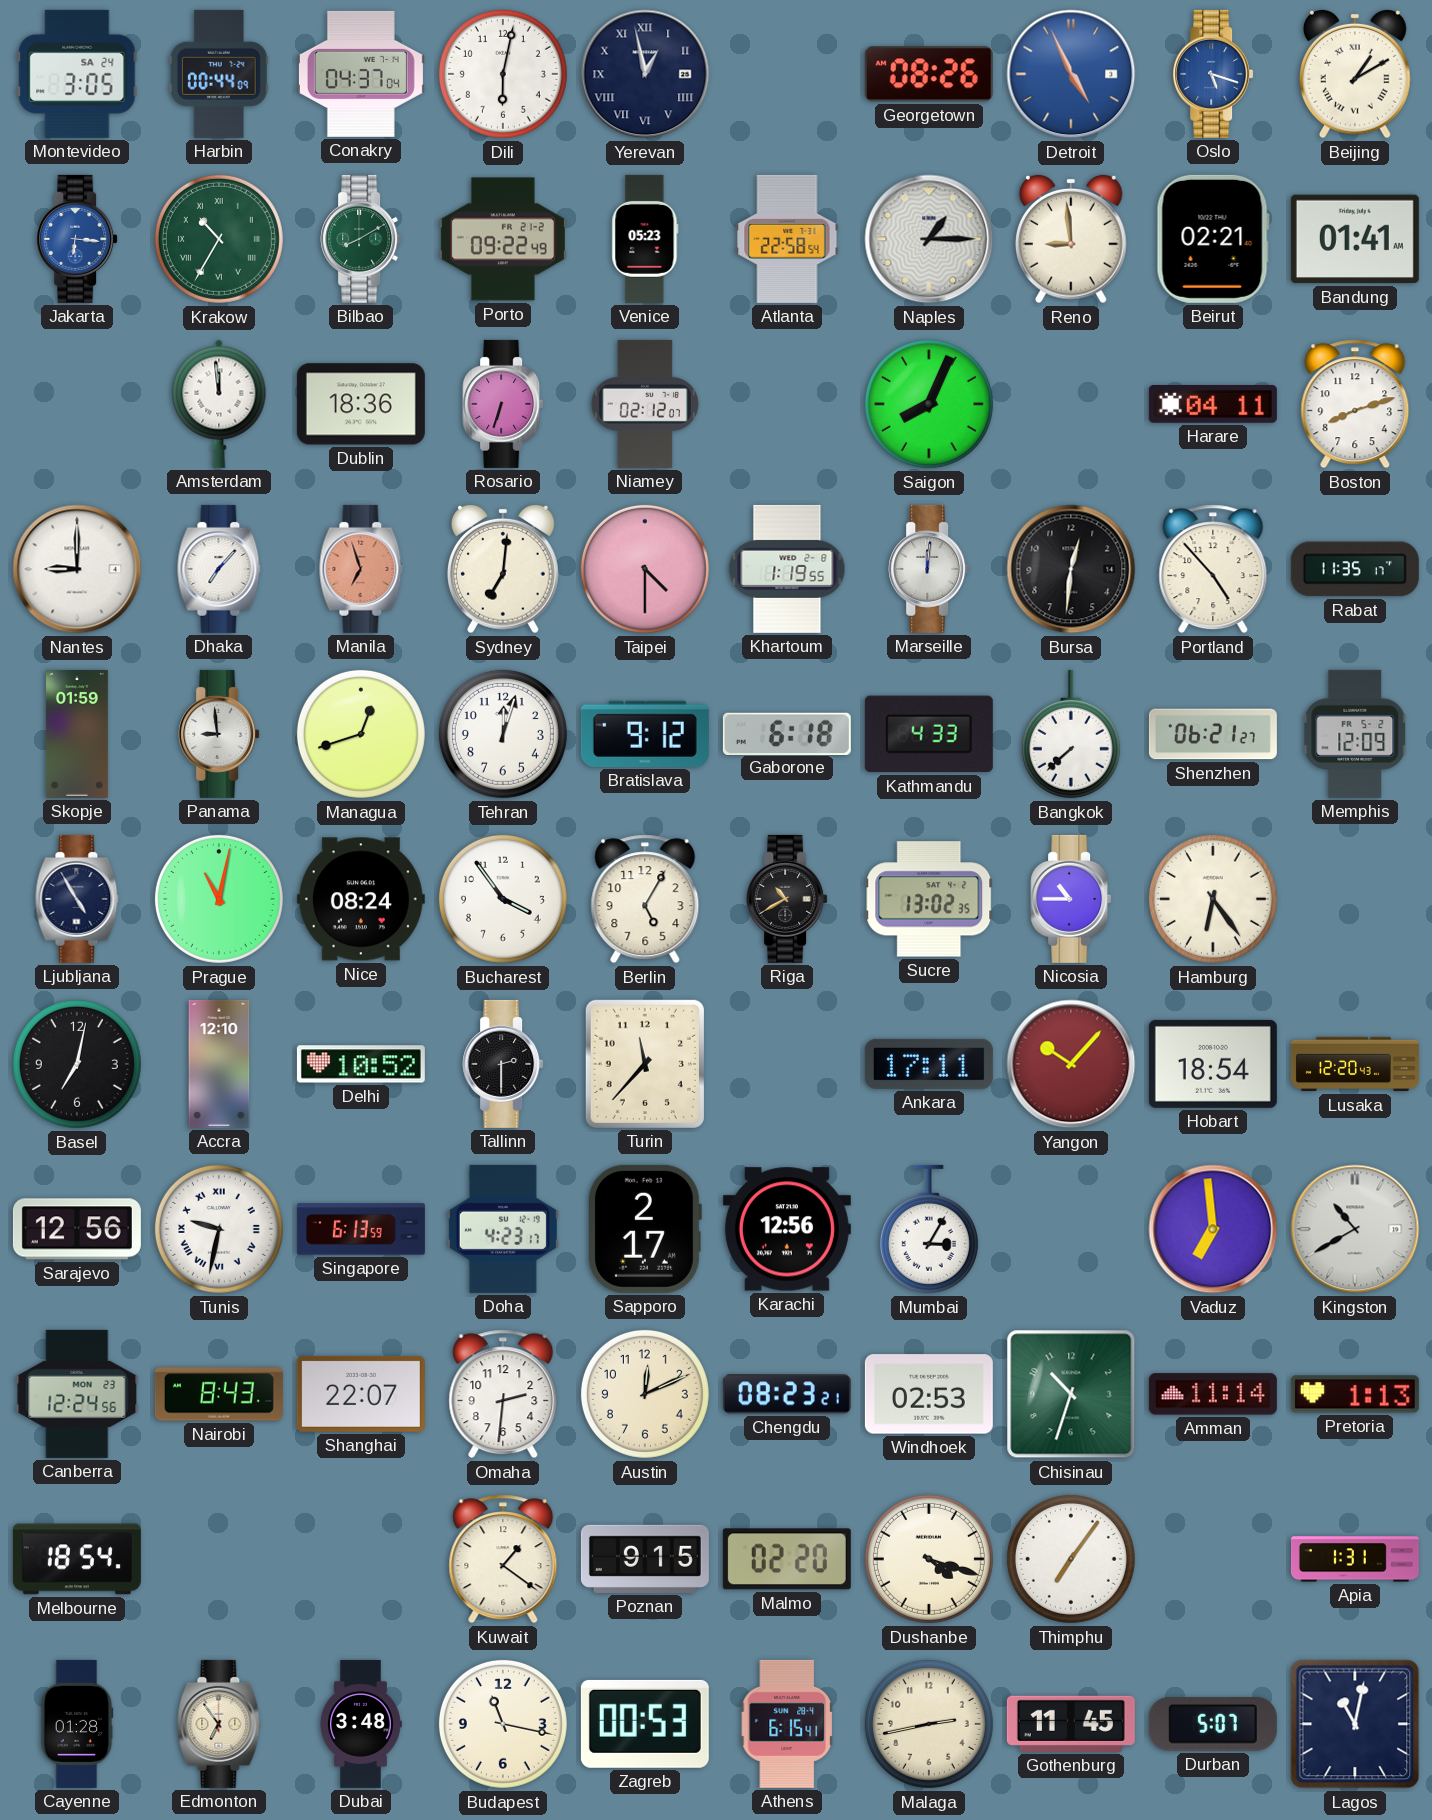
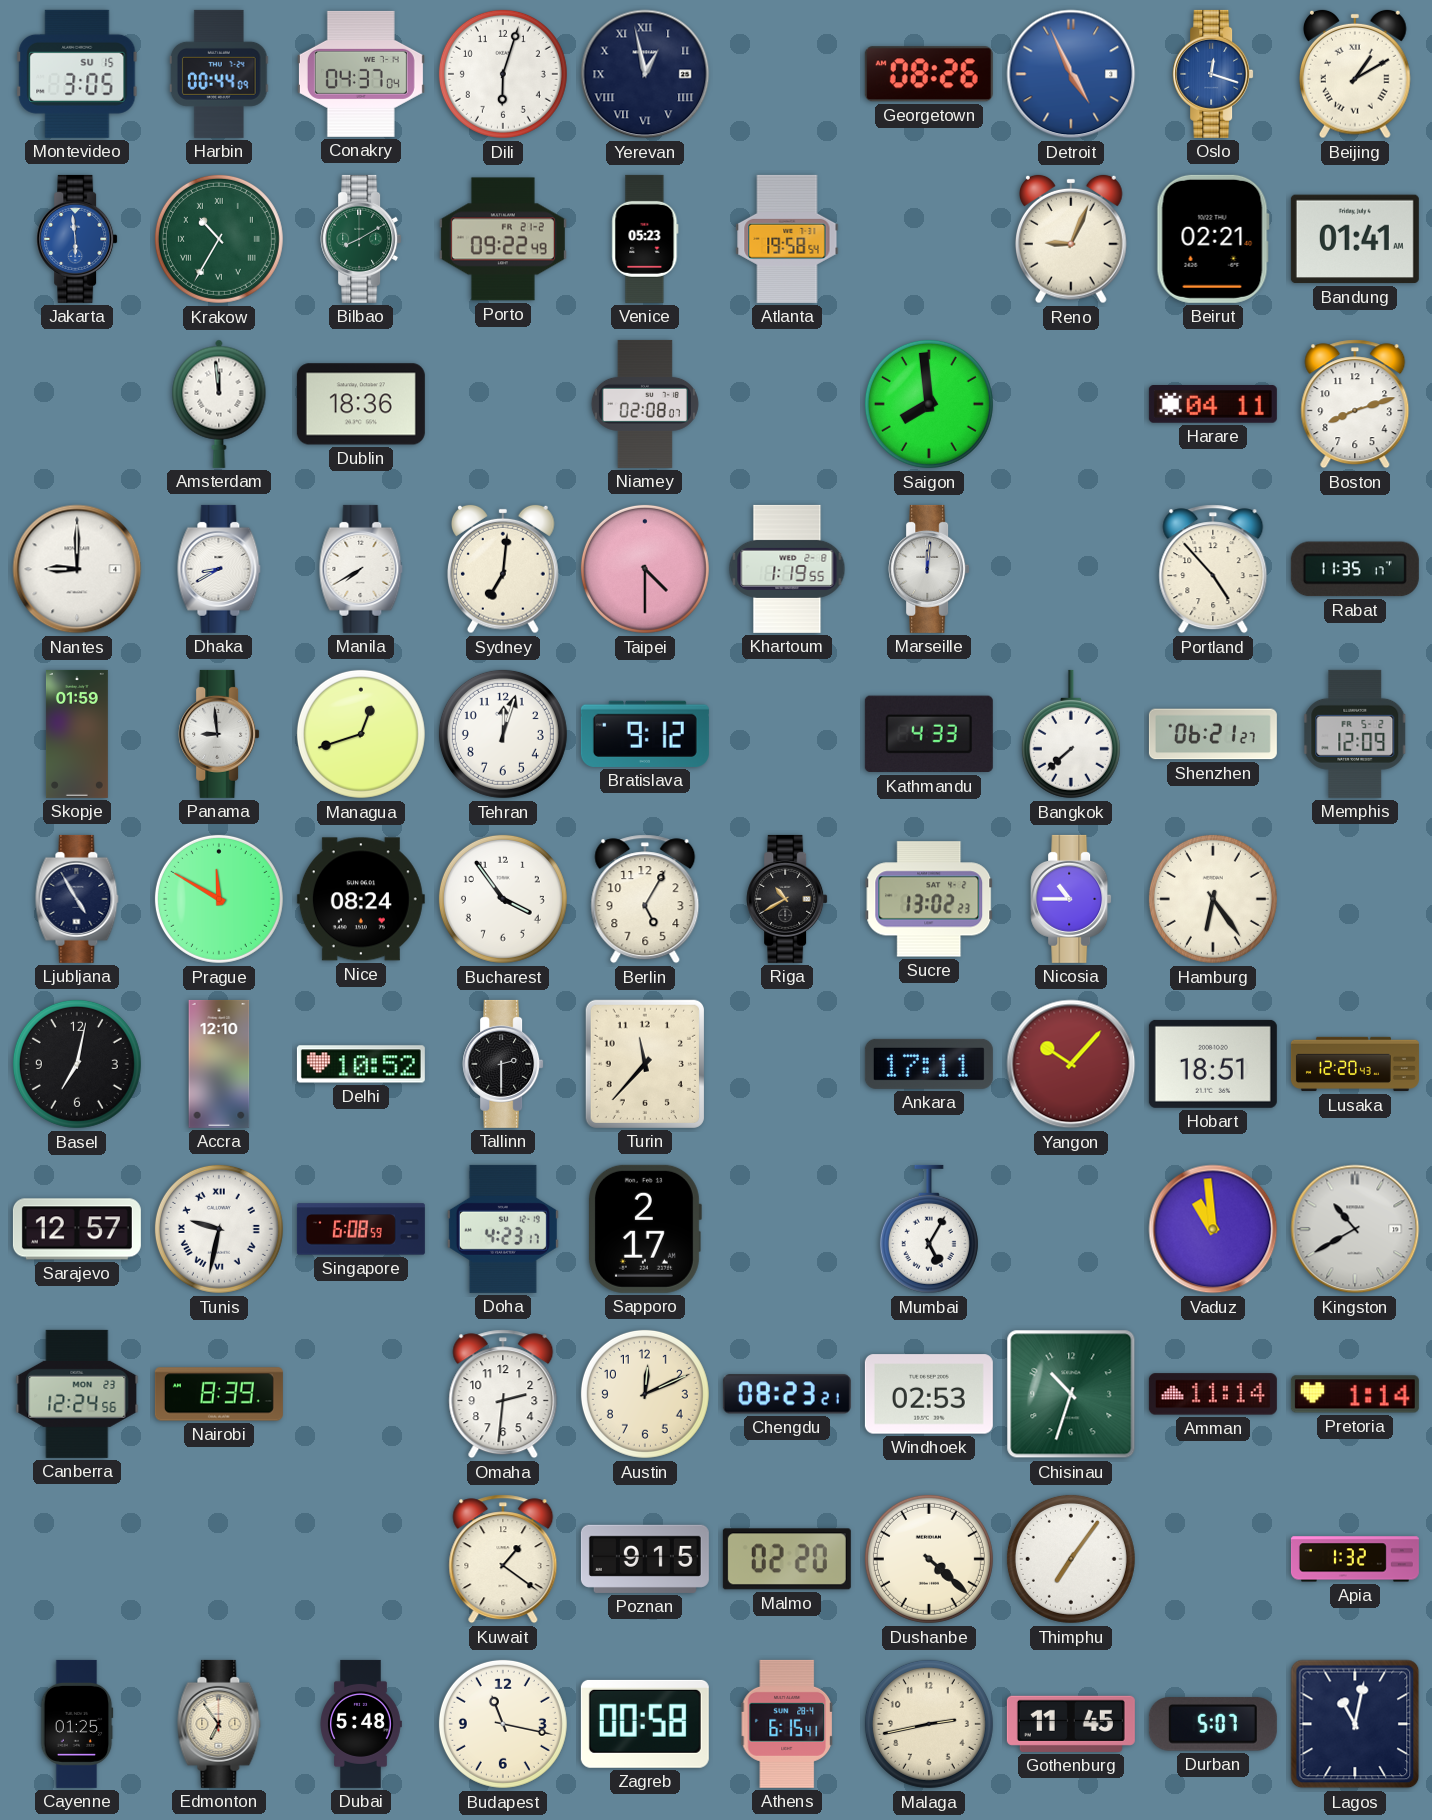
Montevideo date: SA 24 -> SU 15
Dili: 6:02 -> 6:03
Oslo: 5:18 -> 12:18
Jakarta: 6:16 -> 5:59
Atlanta: 22:58 -> 19:58
Naples: 1:15 -> none
Reno: 8:59 -> 9:04
Rosario: 6:33 -> none
Niamey: 02:12 -> 02:08
Saigon: 8:04 -> 7:59
Dhaka: 7:07 -> 8:40
Manila: 6:57 -> 7:40
Manila dial: salmon -> white
Bursa: 12:31 -> none
Gaborone: 6:18 -> none
Prague: 11:02 -> 11:50
Sucre: 13:02:35 -> 13:02:23
Hobart: 18:54 -> 18:51
Sarajevo: 12:56 -> 12:57
Singapore: 6:13 -> 6:08
Karachi: 12:56 -> none
Mumbai: 3:05 -> 5:05
Vaduz: 6:59 -> 10:59
Nairobi: 8:43 -> 8:39
Shanghai: 22:07 -> none
Pretoria: 1:13 -> 1:14
Melbourne: 18:54 -> none
Dushanbe: 4:18 -> 4:22
Apia: 1:31 -> 1:32
Cayenne: 01:28 -> 01:25
Dubai: 3:48 -> 5:48
Zagreb: 00:53 -> 00:58
